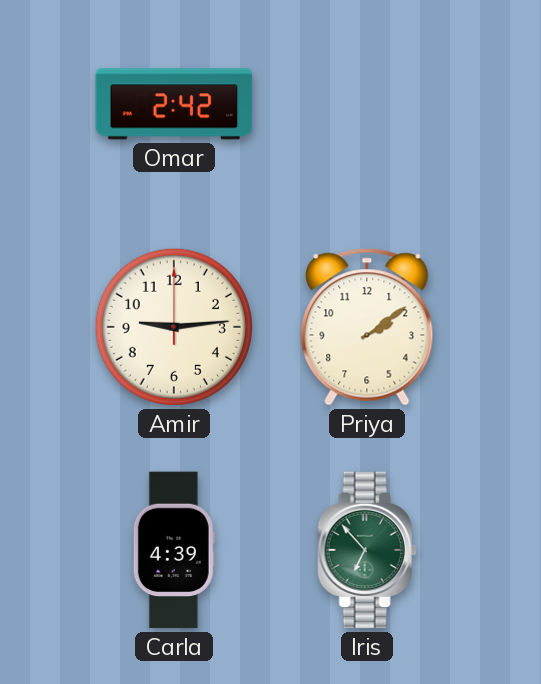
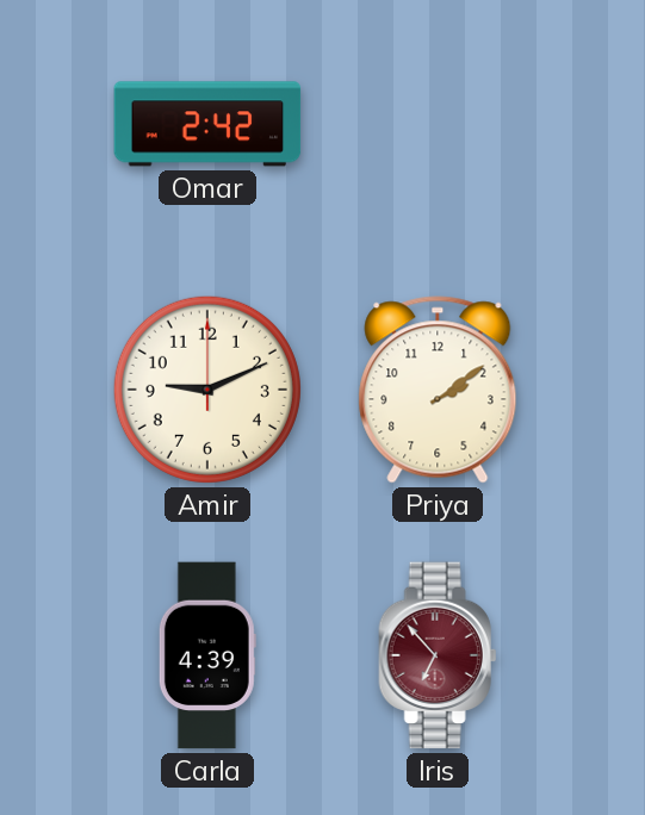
Amir: 9:14 -> 9:11
Iris dial: green -> burgundy
